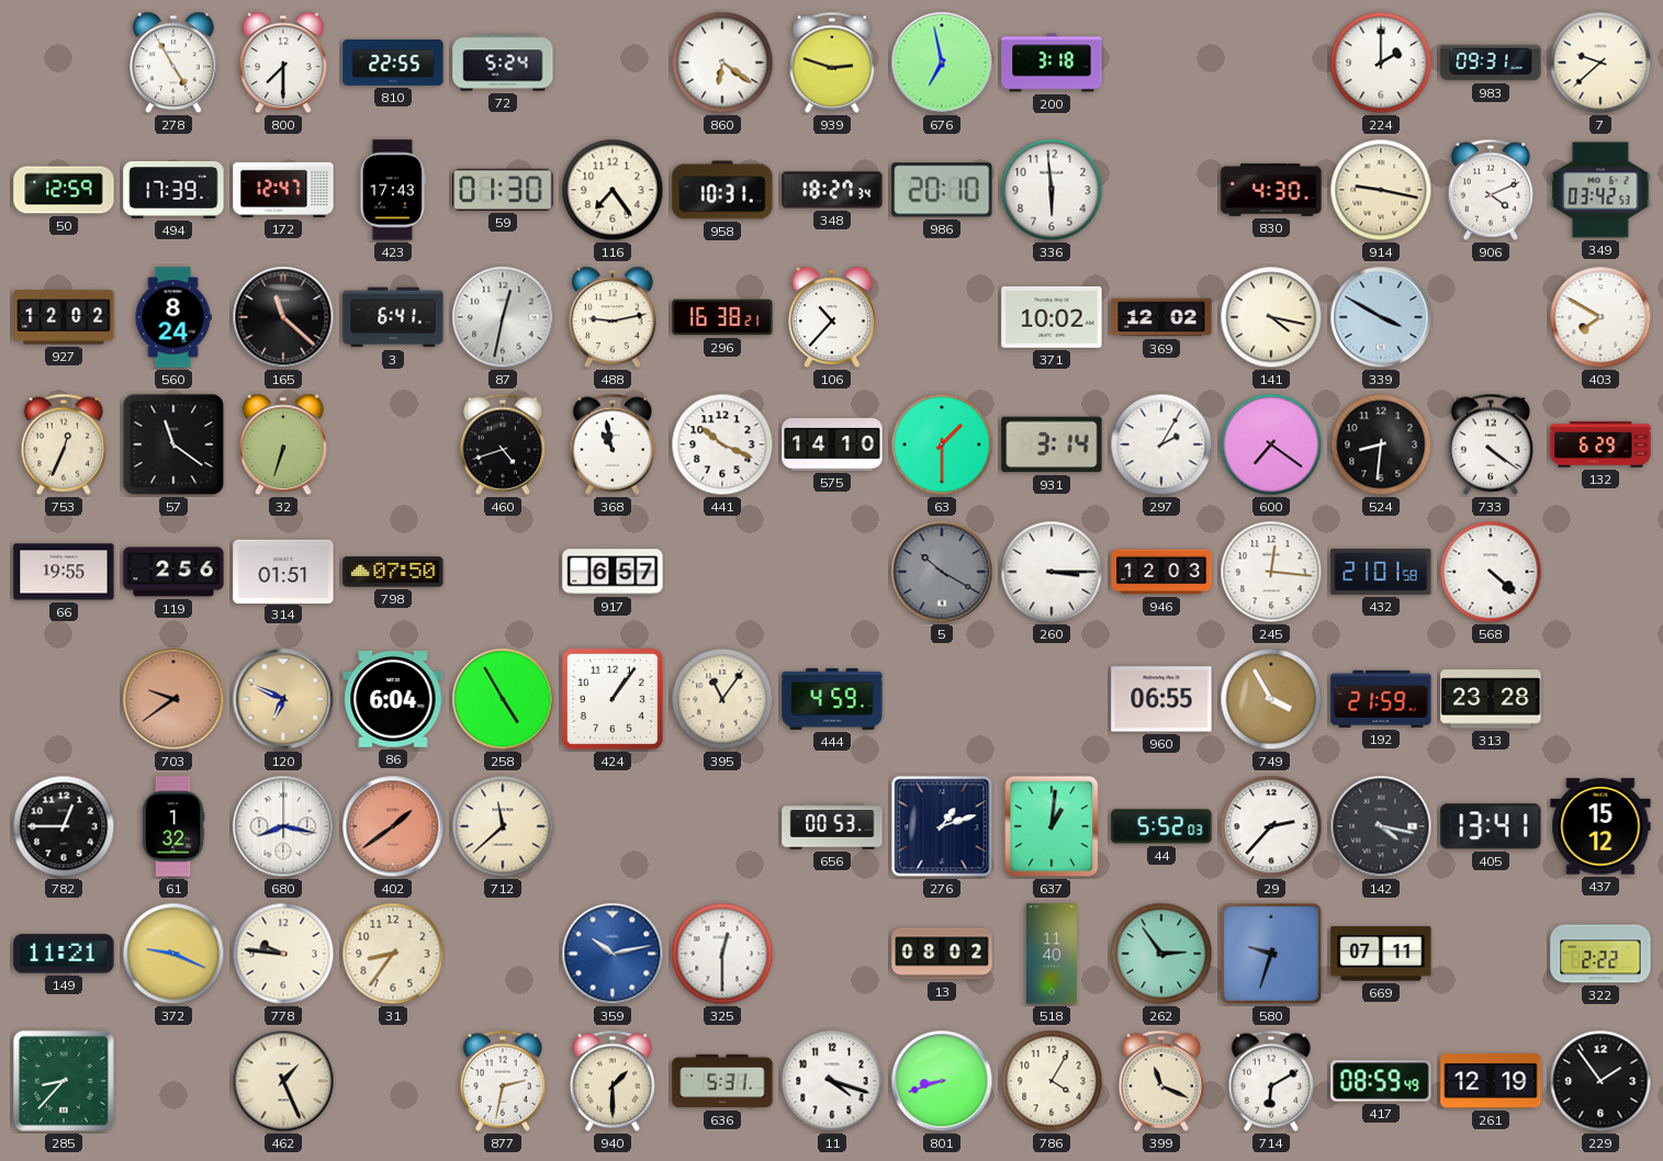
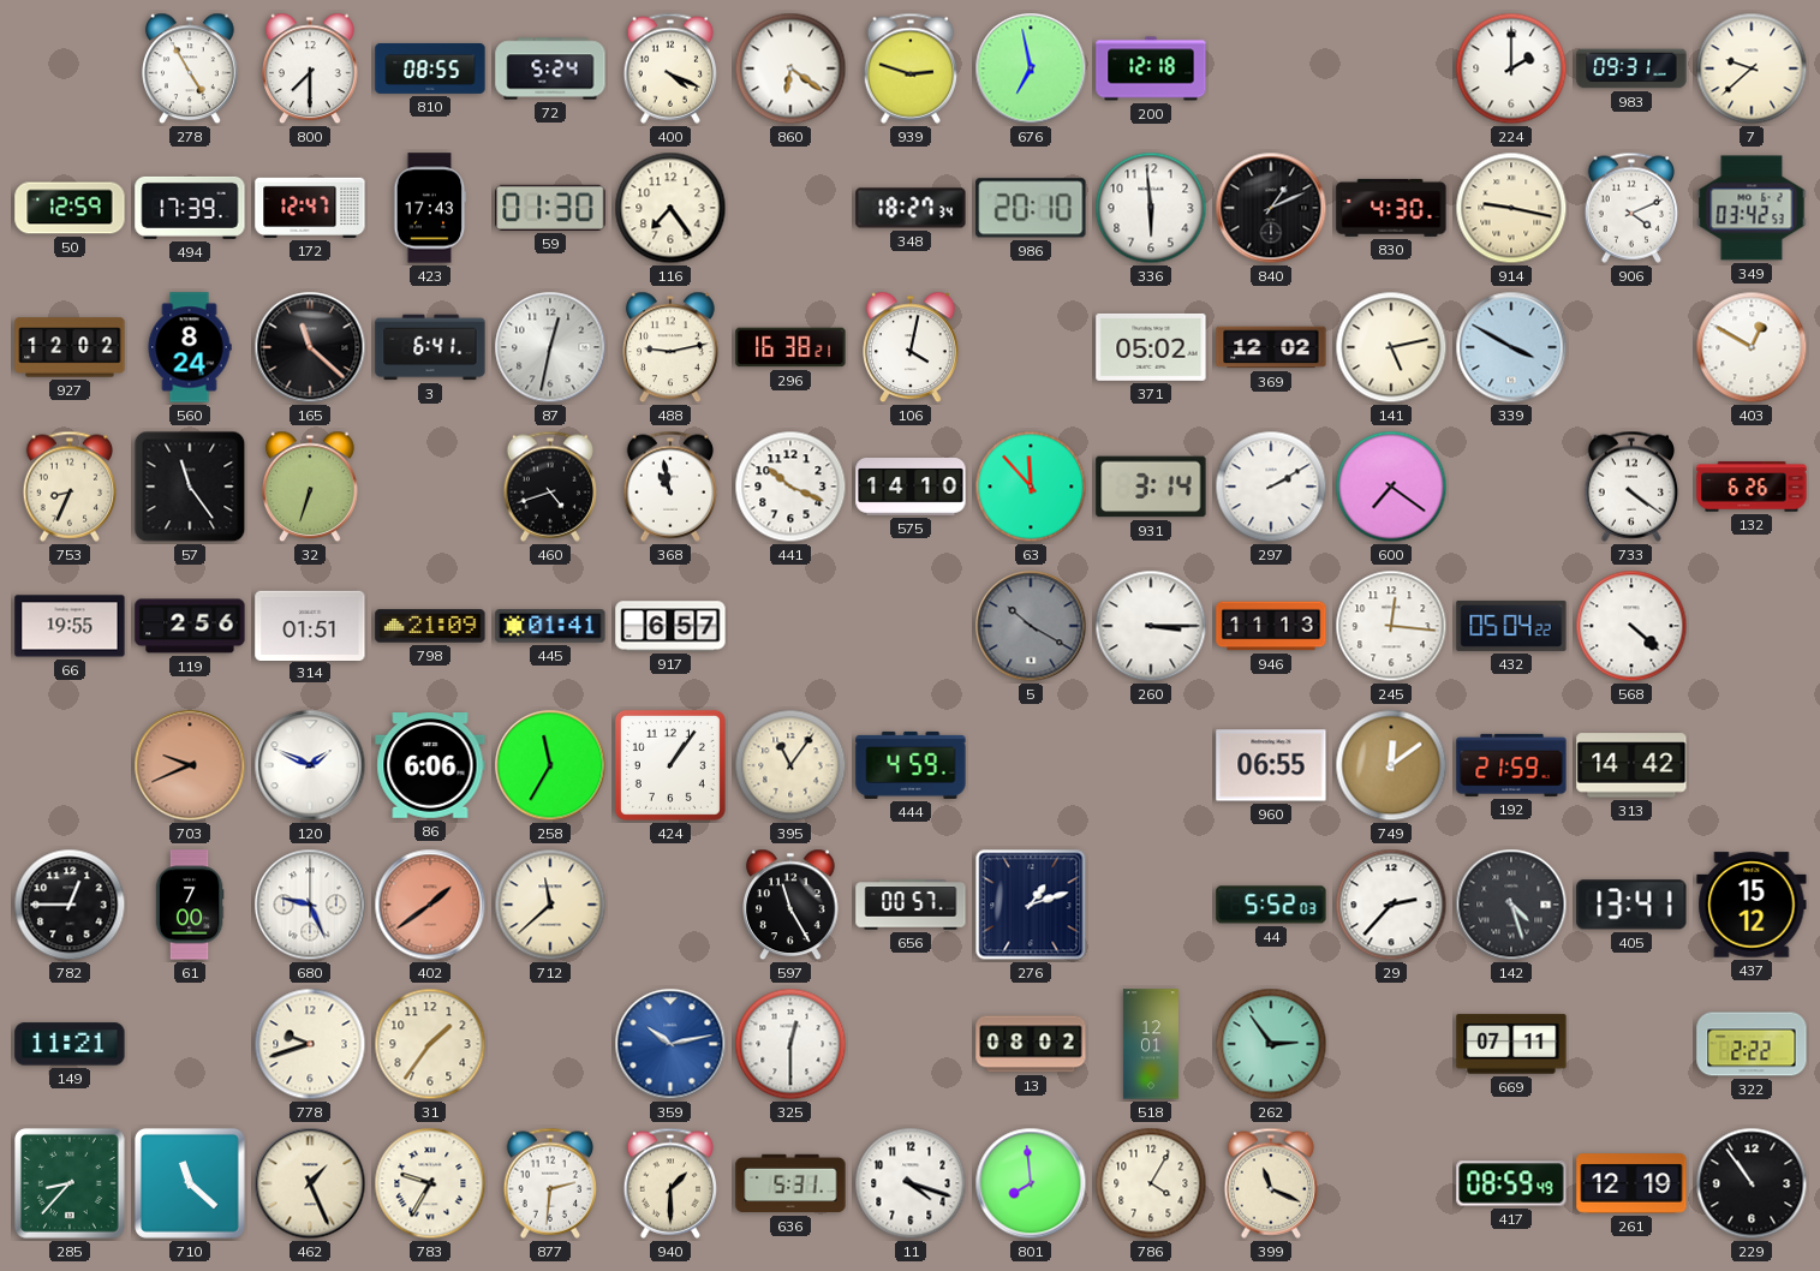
810: 22:55 -> 08:55
400: none -> 4:19
200: 3:18 -> 12:18
958: 10:31 -> none
840: none -> 1:11
106: 10:37 -> 4:02
371: 10:02 -> 05:02
141: 4:17 -> 5:13
403: 7:50 -> 12:50
753: 12:34 -> 8:34
57: 11:21 -> 11:24
63: 1:30 -> 11:53
297: 2:05 -> 2:10
524: 8:31 -> none
132: 6:29 -> 6:26
798: 07:50 -> 21:09
445: none -> 01:41
946: 12:03 -> 11:13
432: 21:01 -> 05:04
703: 9:39 -> 9:41
120: 6:49 -> 1:49
120 dial: champagne -> white
86: 6:04 -> 6:06
258: 4:55 -> 11:35
749: 3:55 -> 12:09
313: 23:28 -> 14:42
61: 1:32 -> 7:00
680: 8:17 -> 9:26
597: none -> 11:25
656: 00:53 -> 00:57
637: 1:01 -> none
142: 4:17 -> 4:27
372: 9:19 -> none
778: 9:46 -> 9:42
31: 8:36 -> 1:36
518: 11:40 -> 12:01
580: 9:33 -> none
710: none -> 11:22
783: none -> 9:35
877: 2:32 -> 2:31
801: 8:42 -> 7:59
714: 6:10 -> none
229: 1:54 -> 10:54
